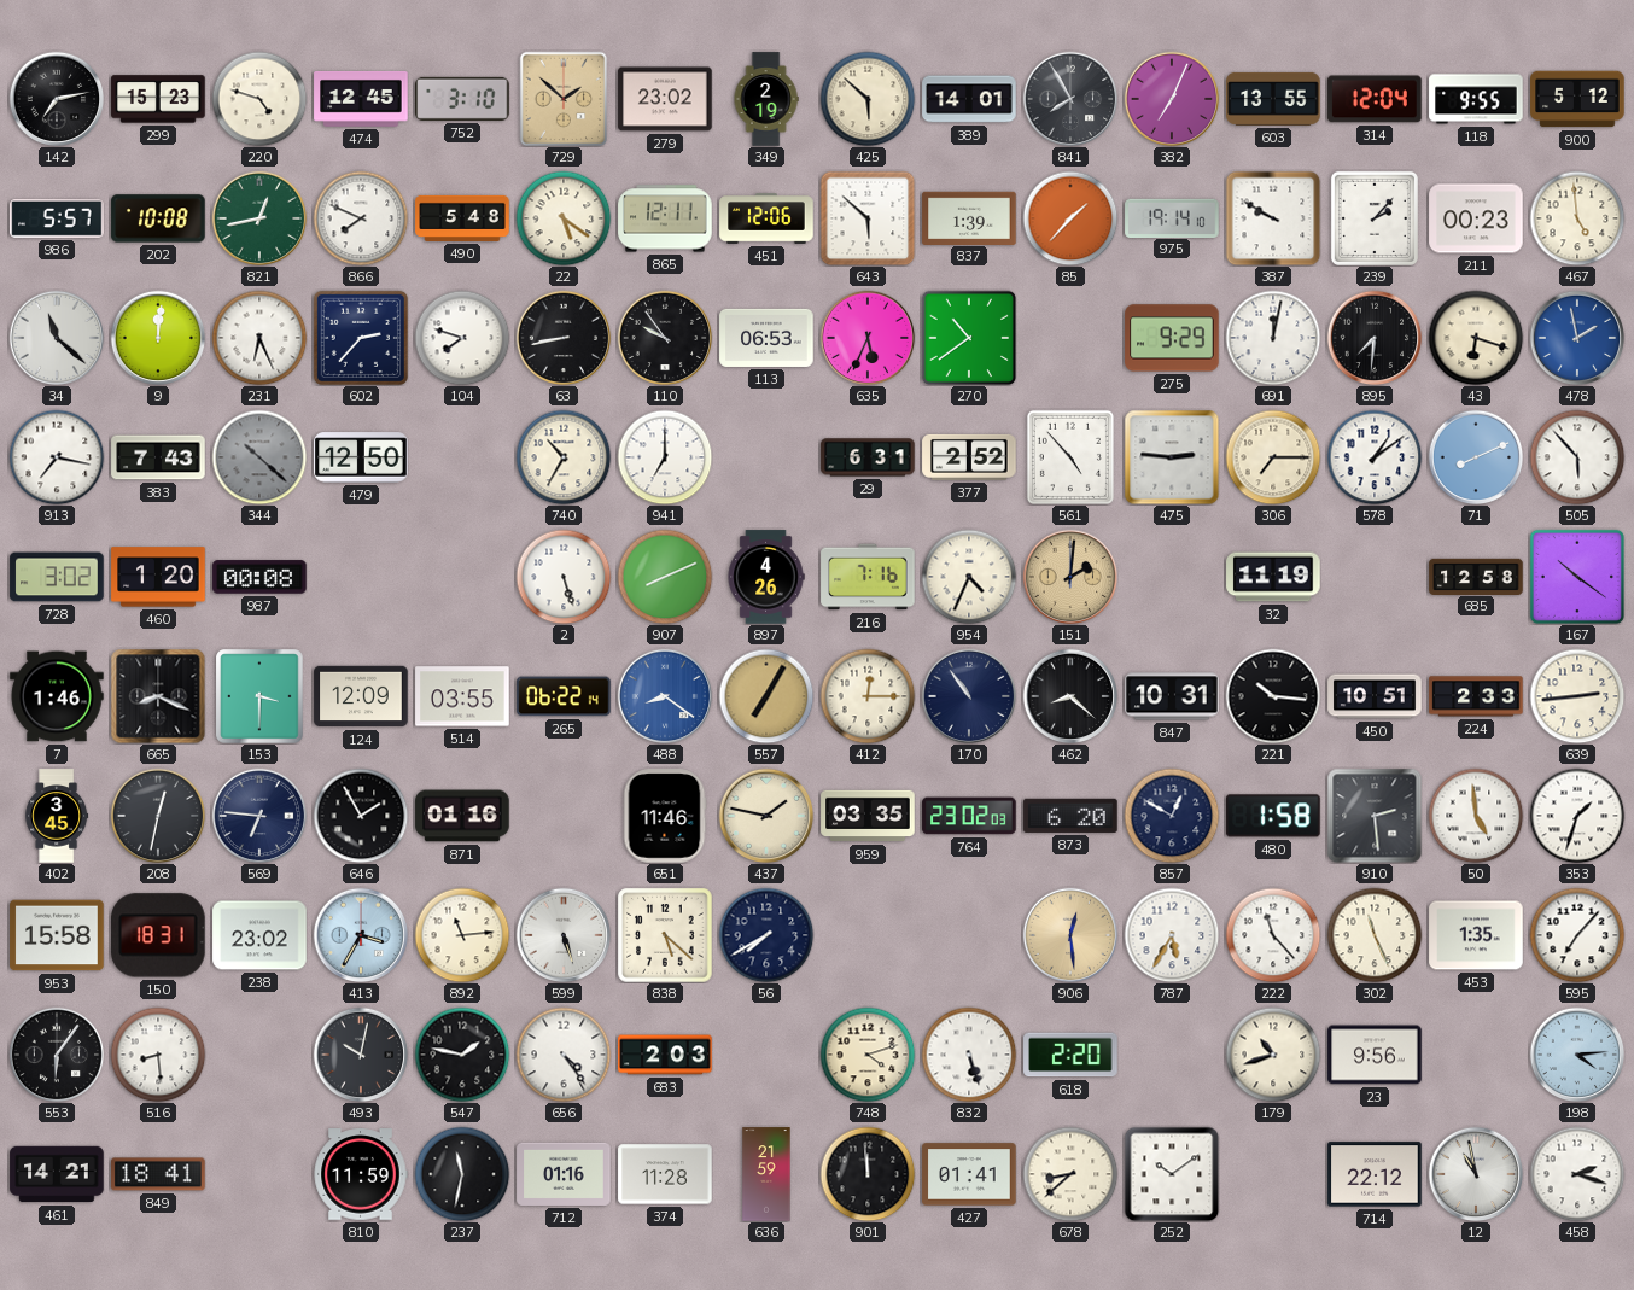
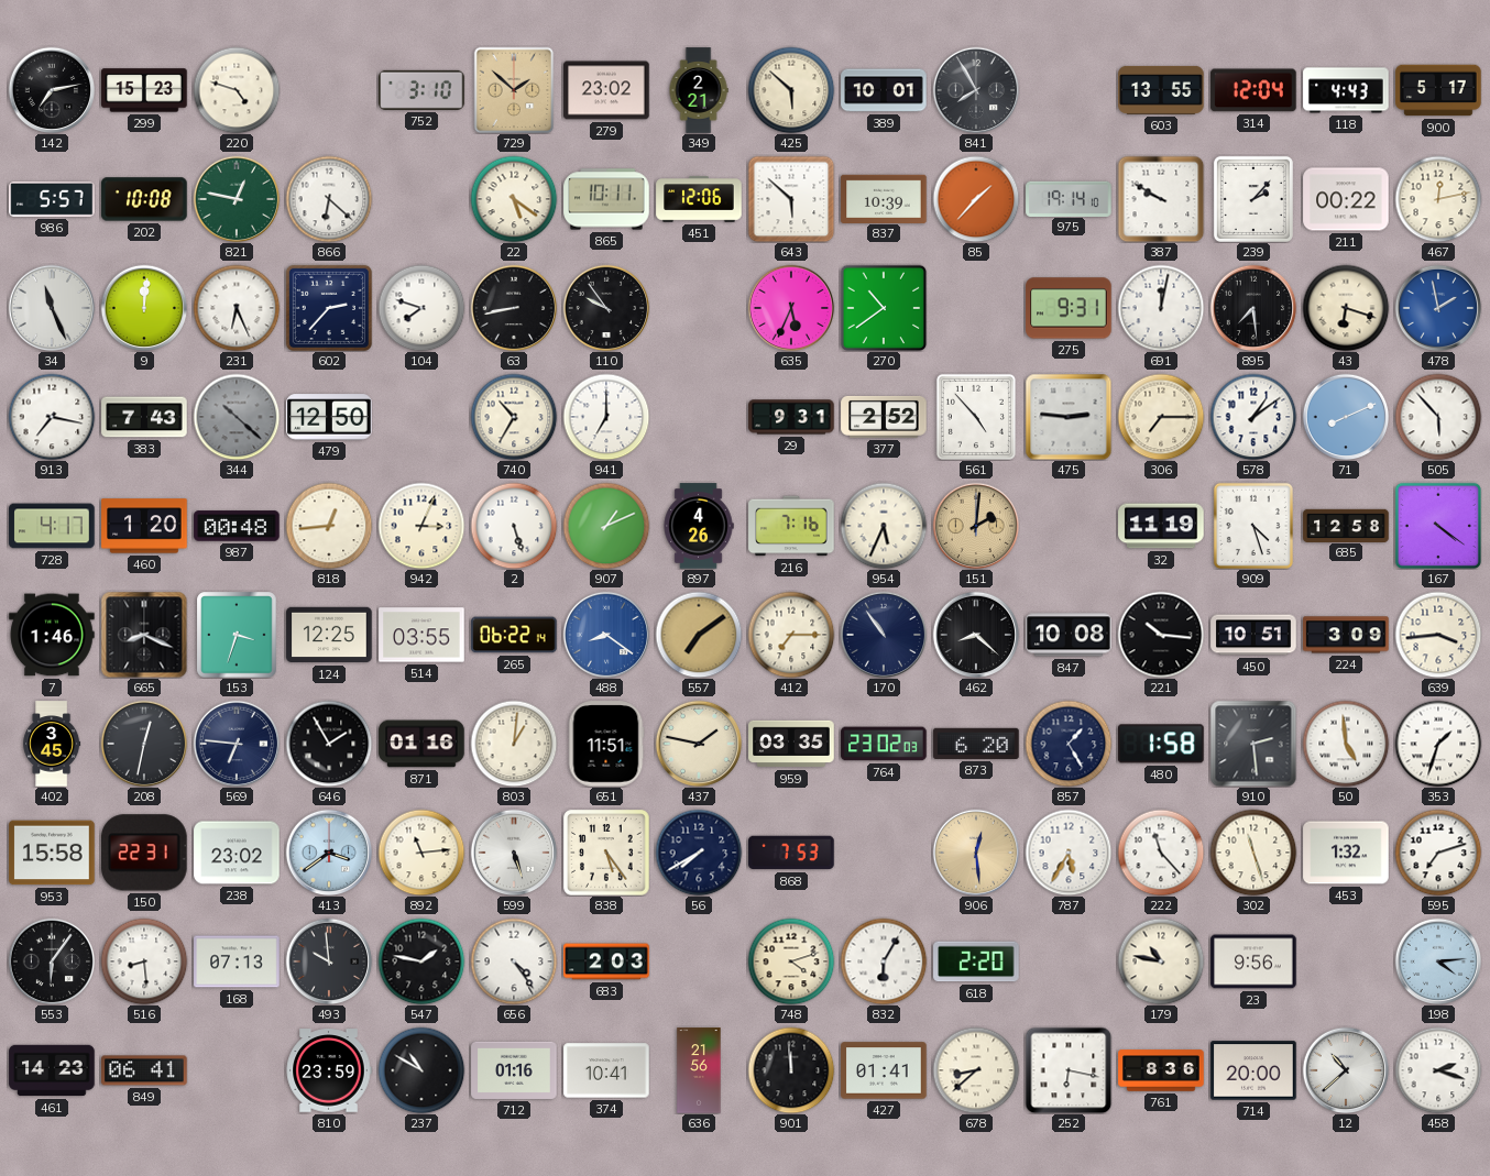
474: 12:45 -> none
349: 2:19 -> 2:21
389: 14:01 -> 10:01
382: 7:04 -> none
118: 9:55 -> 4:43
900: 5:12 -> 5:17
821: 12:43 -> 12:47
866: 7:49 -> 6:22
490: 5:48 -> none
865: 12:11 -> 10:11
837: 1:39 -> 10:39
211: 00:23 -> 00:22
467: 4:59 -> 12:13
34: 11:22 -> 11:26
113: 06:53 -> none
275: 9:29 -> 9:31
895: 7:31 -> 7:29
29: 6:31 -> 9:31
728: 3:02 -> 4:17
987: 00:08 -> 00:48
818: none -> 12:44
942: none -> 3:04
907: 8:11 -> 1:11
954: 4:34 -> 5:34
909: none -> 4:27
167: 10:21 -> 4:21
153: 3:30 -> 3:33
124: 12:09 -> 12:25
557: 7:05 -> 7:09
412: 12:15 -> 7:15
847: 10:31 -> 10:08
224: 2:33 -> 3:09
639: 2:44 -> 3:44
803: none -> 1:01
651: 11:46 -> 11:51
857: 12:50 -> 1:25
150: 18:31 -> 22:31
413: 3:35 -> 3:39
838: 5:22 -> 5:24
868: none -> 7:53
302: 11:26 -> 11:27
453: 1:35 -> 1:32
595: 7:07 -> 7:12
168: none -> 07:13
493: 10:02 -> 9:59
832: 5:27 -> 6:05
179: 10:42 -> 10:47
461: 14:21 -> 14:23
849: 18:41 -> 06:41
810: 11:59 -> 23:59
237: 11:32 -> 10:50
374: 11:28 -> 10:41
636: 21:59 -> 21:56
252: 10:09 -> 6:17
761: none -> 8:36
714: 22:12 -> 20:00
12: 10:58 -> 10:38
